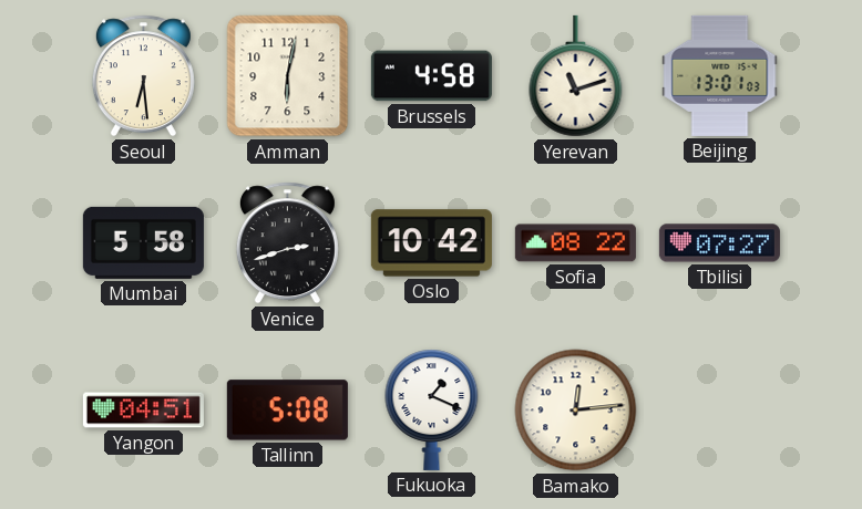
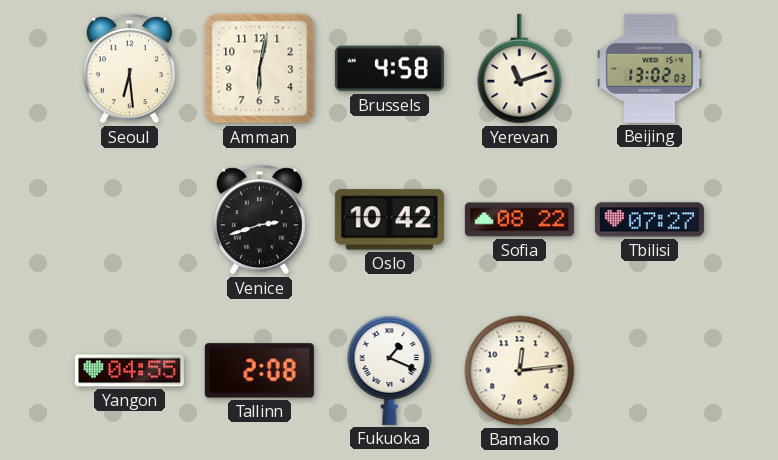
Beijing: 13:01 -> 13:02
Mumbai: 5:58 -> none
Yangon: 04:51 -> 04:55
Tallinn: 5:08 -> 2:08
